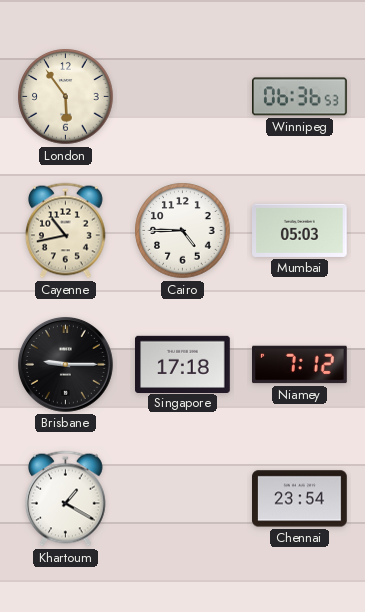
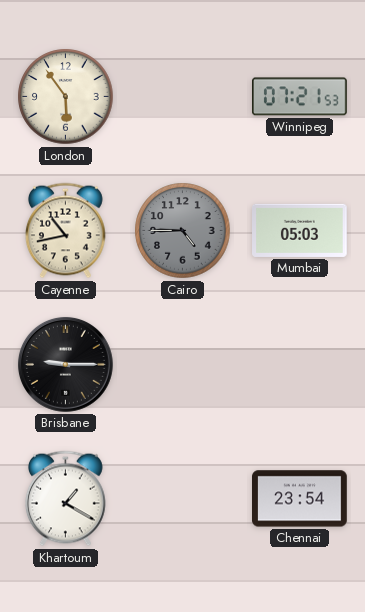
Winnipeg: 06:36 -> 07:21
Cairo dial: white -> grey
Singapore: 17:18 -> none
Niamey: 7:12 -> none
